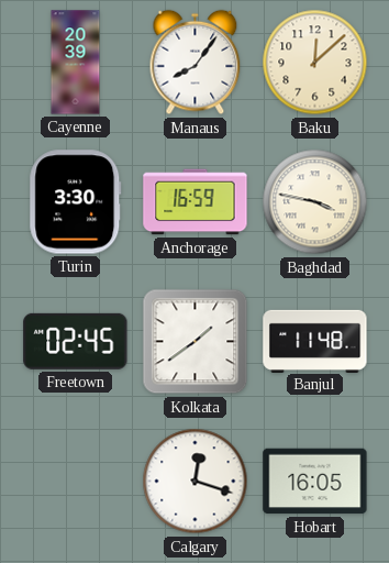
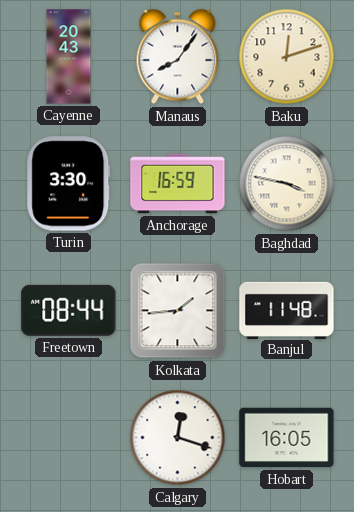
Cayenne: 20:39 -> 20:43
Baku: 12:08 -> 12:12
Freetown: 02:45 -> 08:44
Kolkata: 1:39 -> 1:44
